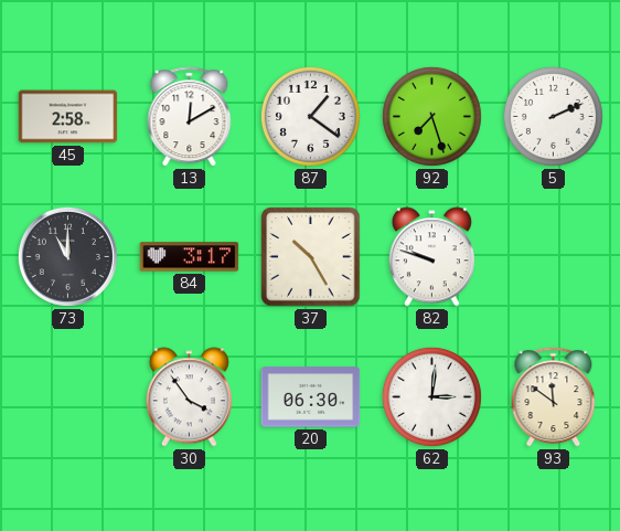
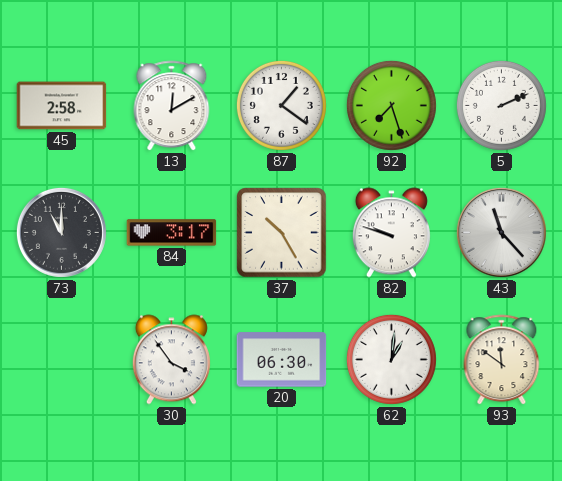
43: none -> 11:23
62: 3:01 -> 1:01
